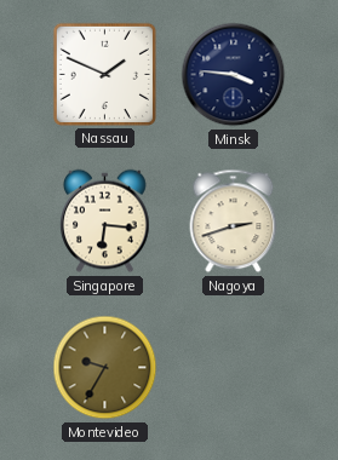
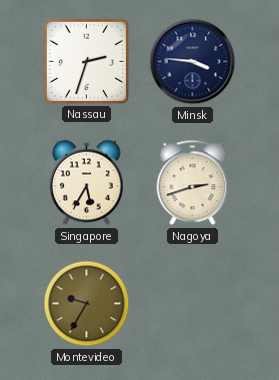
Nassau: 1:49 -> 2:33
Singapore: 6:16 -> 5:35
